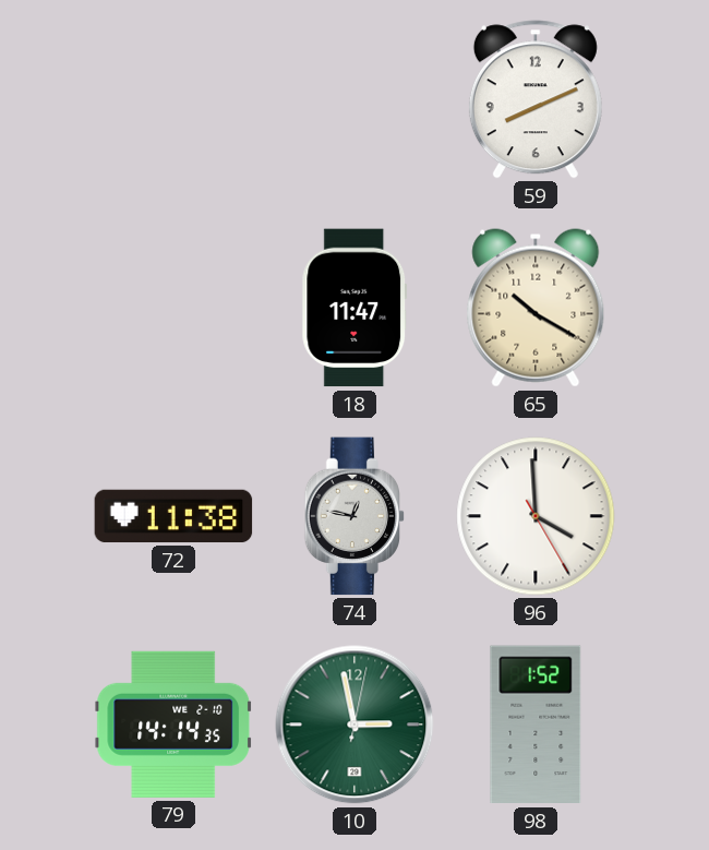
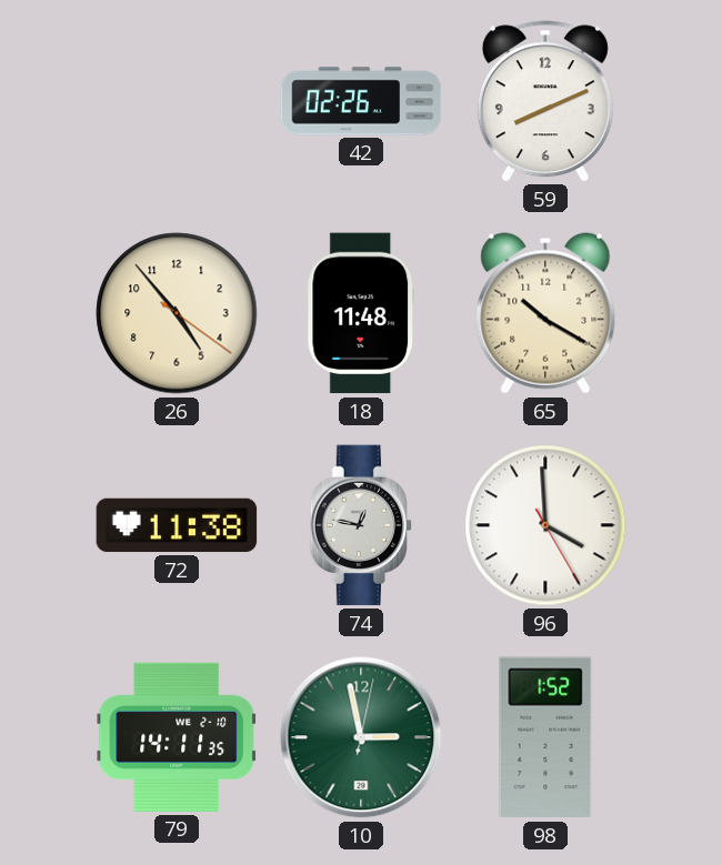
42: none -> 02:26
26: none -> 4:53
18: 11:47 -> 11:48
79: 14:14 -> 14:11
